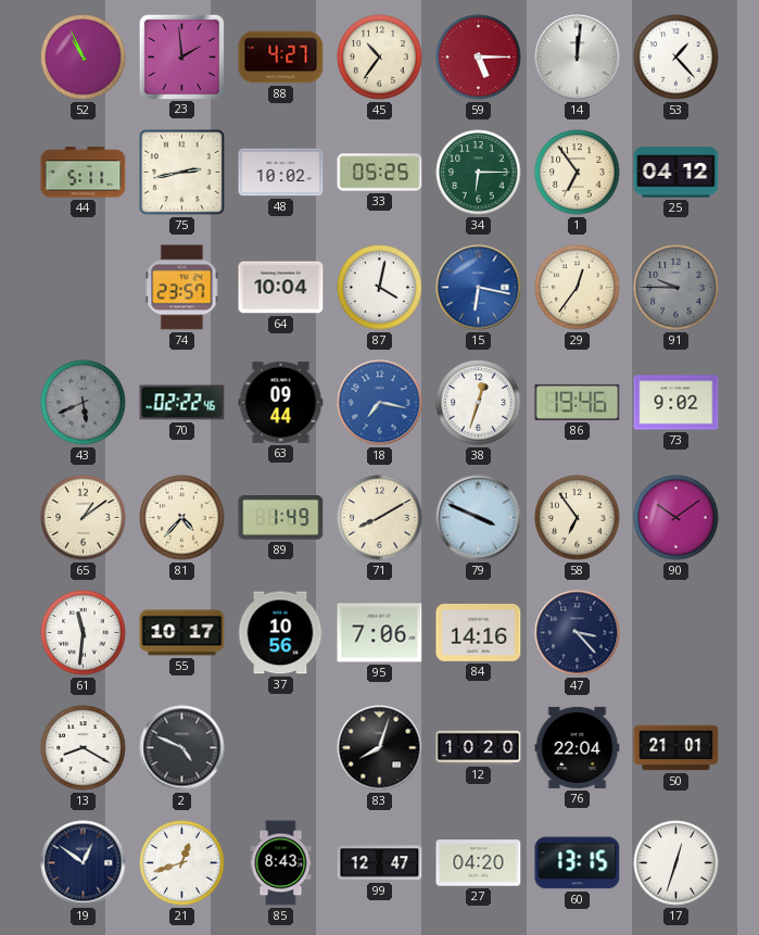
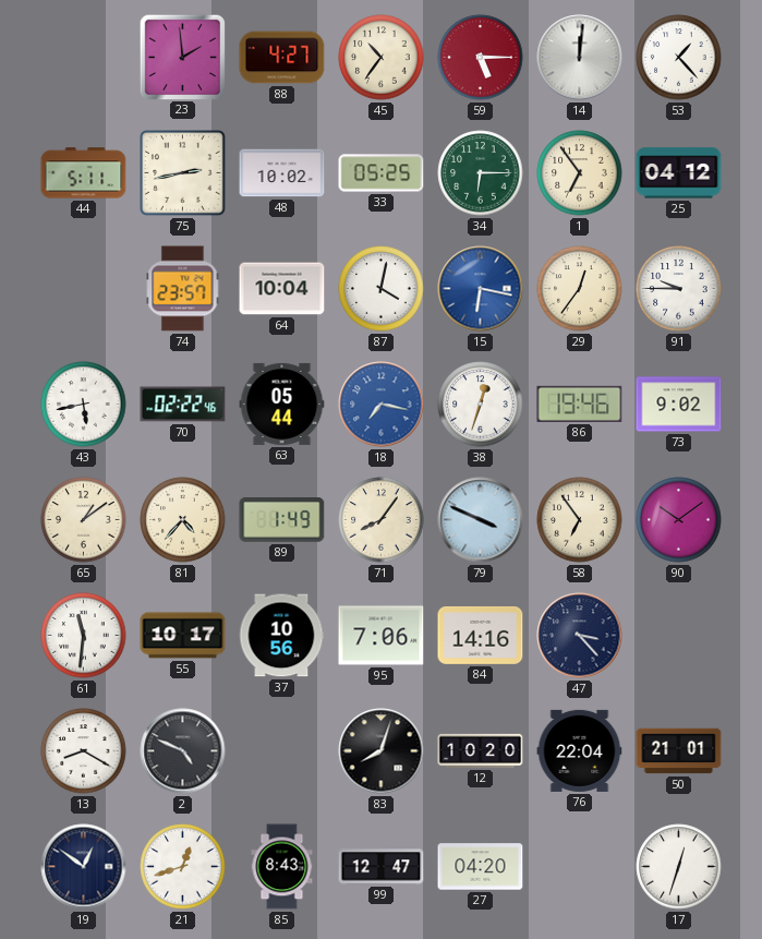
52: 10:56 -> none
91 dial: grey -> white
43: 5:41 -> 5:43
43 dial: grey -> white
63: 09:44 -> 05:44
71: 8:10 -> 8:06
60: 13:15 -> none
